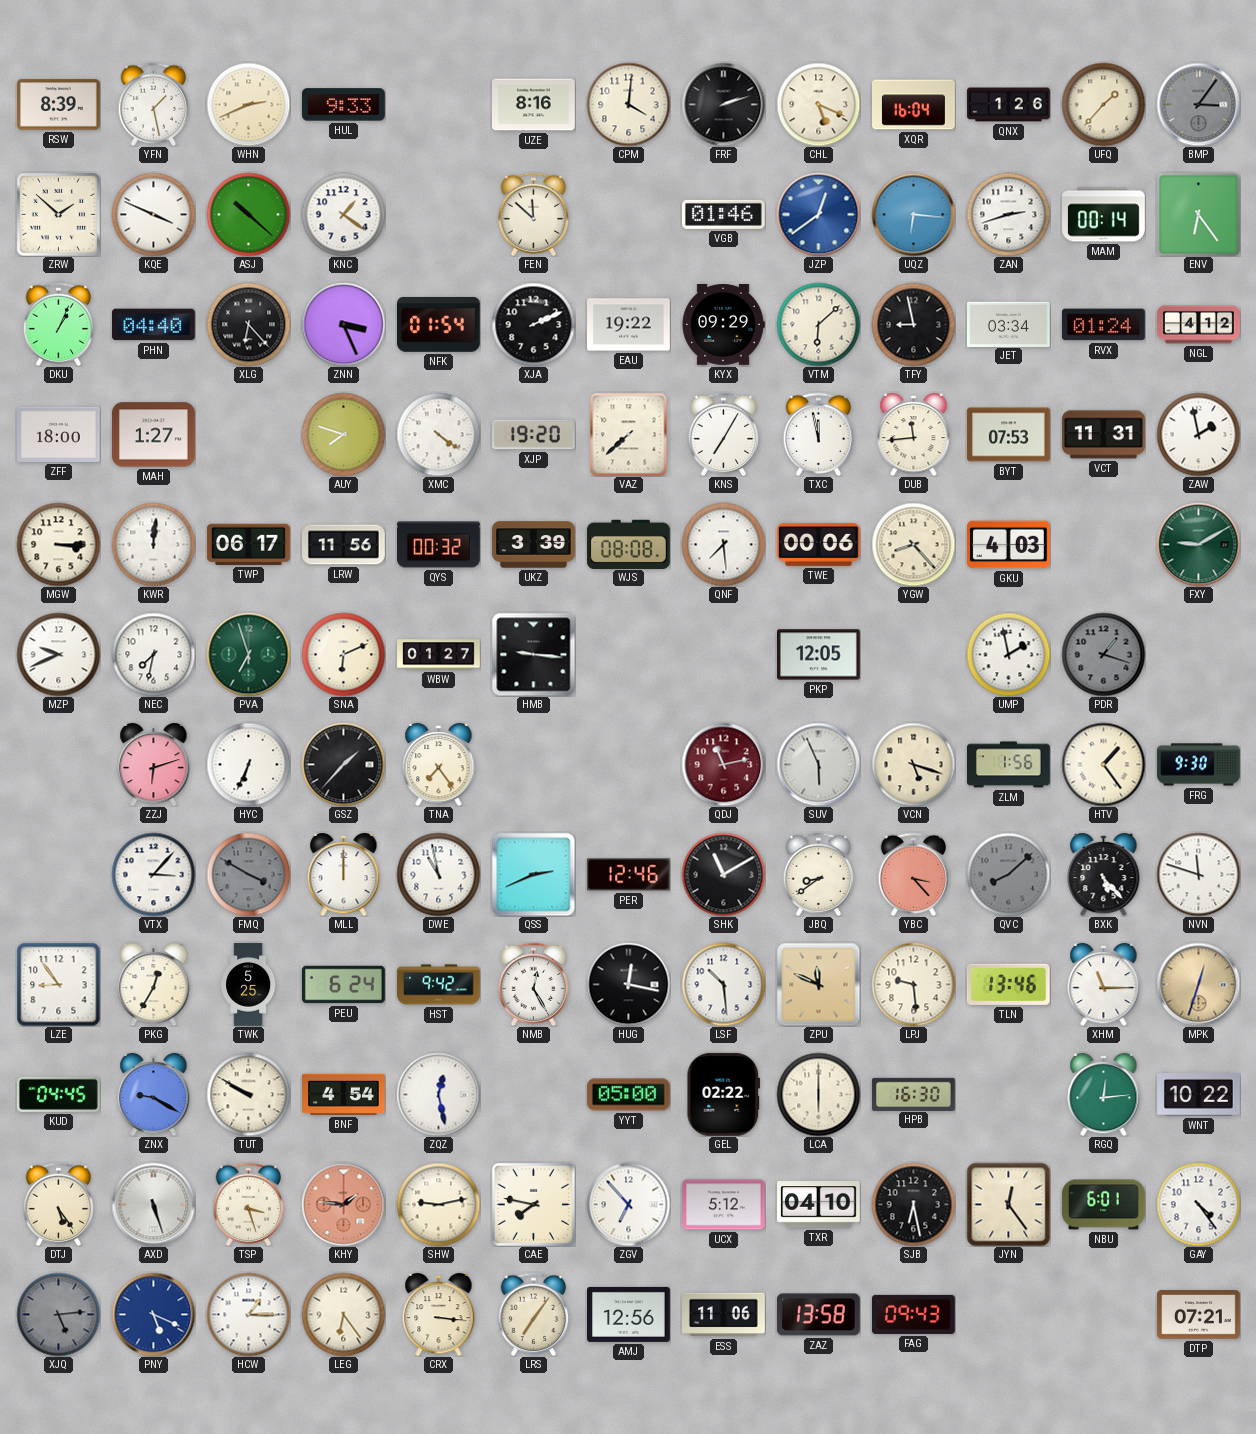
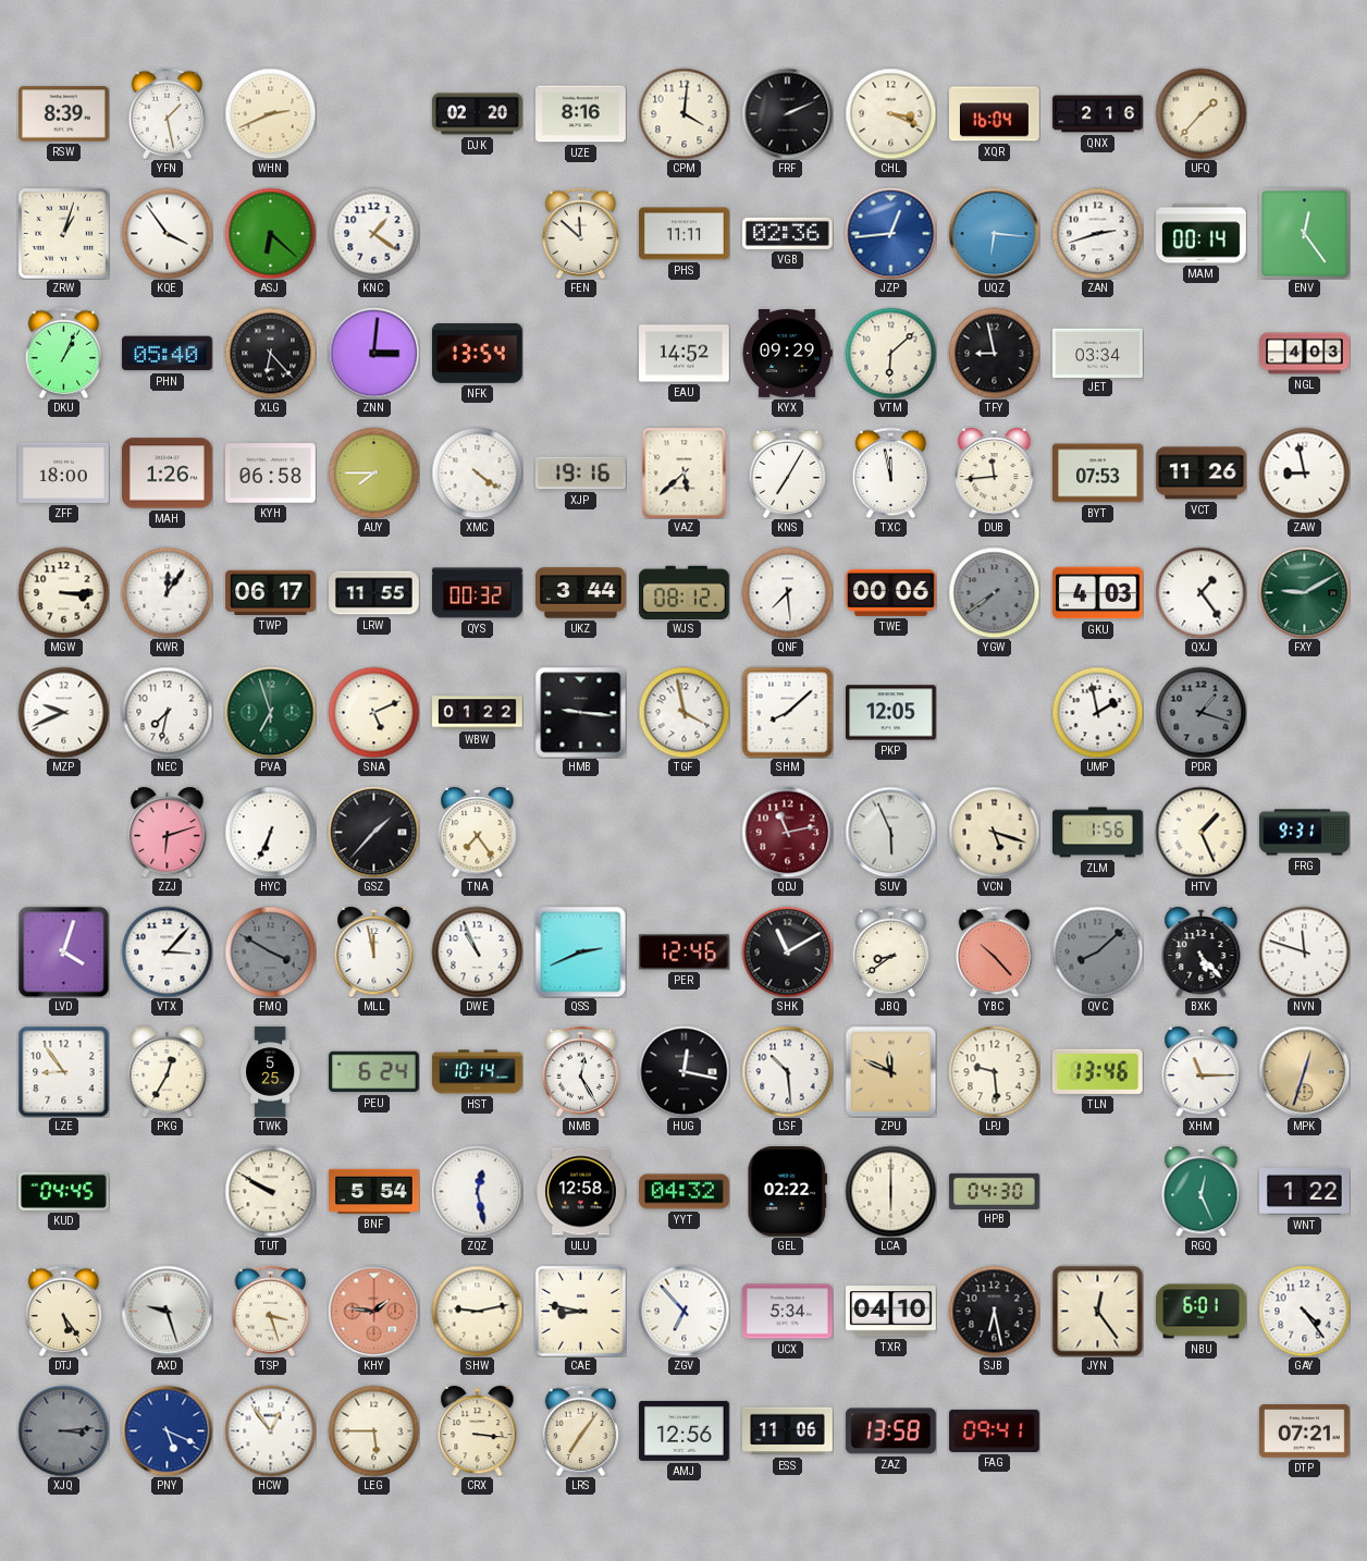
HUL: 9:33 -> none
DJK: none -> 02:20
FRF: 2:12 -> 2:11
CHL: 5:19 -> 3:19
QNX: 1:26 -> 2:16
BMP: 3:06 -> none
ZRW: 1:52 -> 1:03
KQE: 3:49 -> 3:54
ASJ: 10:22 -> 6:22
PHS: none -> 11:11
VGB: 01:46 -> 02:36
JZP: 12:39 -> 12:44
ENV: 6:24 -> 12:24
PHN: 04:40 -> 05:40
ZNN: 3:26 -> 3:01
NFK: 01:54 -> 13:54
XJA: 2:11 -> none
EAU: 19:22 -> 14:52
RVX: 01:24 -> none
NGL: 4:12 -> 4:03
MAH: 1:27 -> 1:26
KYH: none -> 06:58
AUY: 7:48 -> 7:45
XJP: 19:20 -> 19:16
VAZ: 7:38 -> 5:38
VCT: 11:31 -> 11:26
ZAW: 1:58 -> 8:58
KWR: 12:01 -> 12:06
LRW: 11:56 -> 11:55
UKZ: 3:39 -> 3:44
WJS: 08:08 -> 08:12
YGW: 8:23 -> 7:39
YGW dial: cream -> grey
QXJ: none -> 1:24
SNA: 6:11 -> 5:11
WBW: 01:27 -> 01:22
TGF: none -> 3:58
SHM: none -> 8:08
HTV: 1:24 -> 1:26
FRG: 9:30 -> 9:31
LVD: none -> 4:03
MLL: 12:00 -> 11:58
DWE: 10:58 -> 10:56
YBC: 3:23 -> 10:23
HST: 9:42 -> 10:14
ZNX: 9:20 -> none
BNF: 4:54 -> 5:54
ULU: none -> 12:58
YYT: 05:00 -> 04:32
HPB: 16:30 -> 04:30
RGQ: 12:14 -> 12:26
WNT: 10:22 -> 1:22
AXD: 5:27 -> 9:27
CAE: 7:47 -> 8:47
UCX: 5:12 -> 5:34
XJQ: 5:14 -> 3:14
HCW: 1:15 -> 12:54
LEG: 6:24 -> 5:45
FAG: 09:43 -> 09:41
